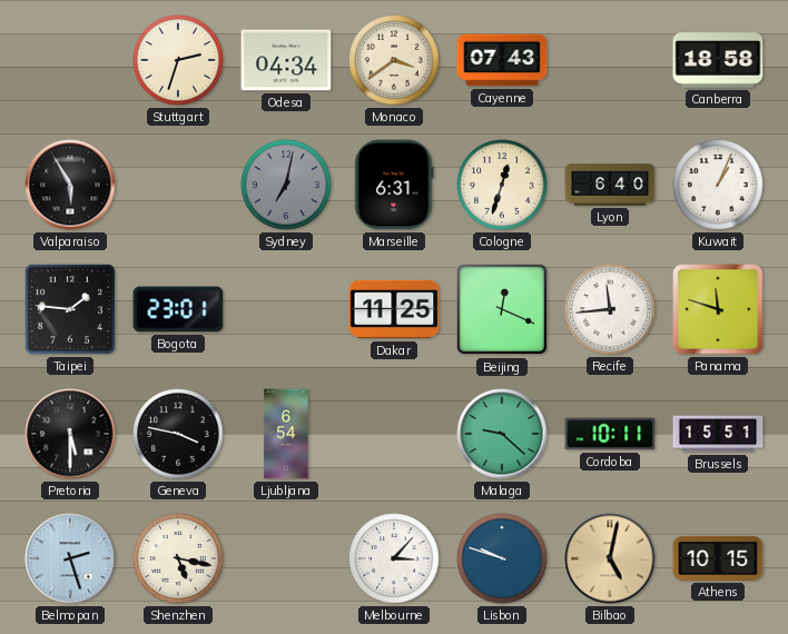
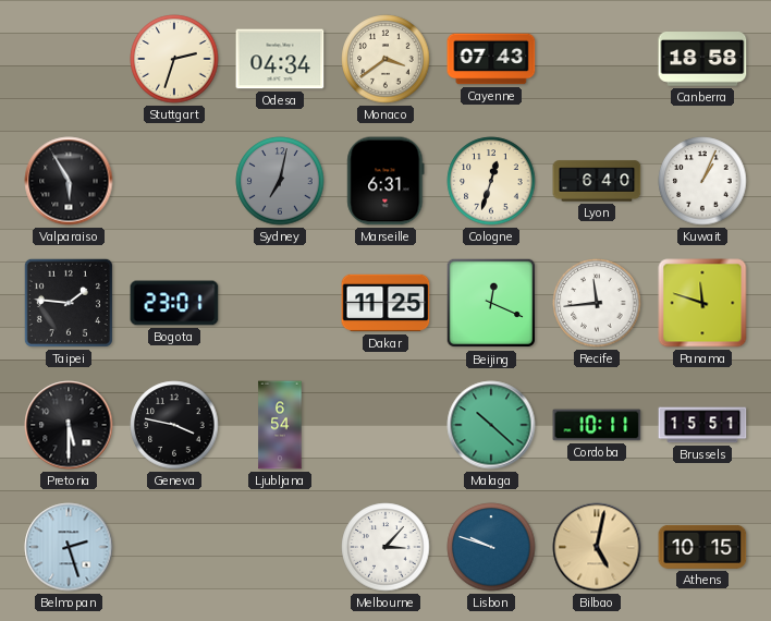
Malaga: 9:22 -> 10:22
Shenzhen: 5:17 -> none
